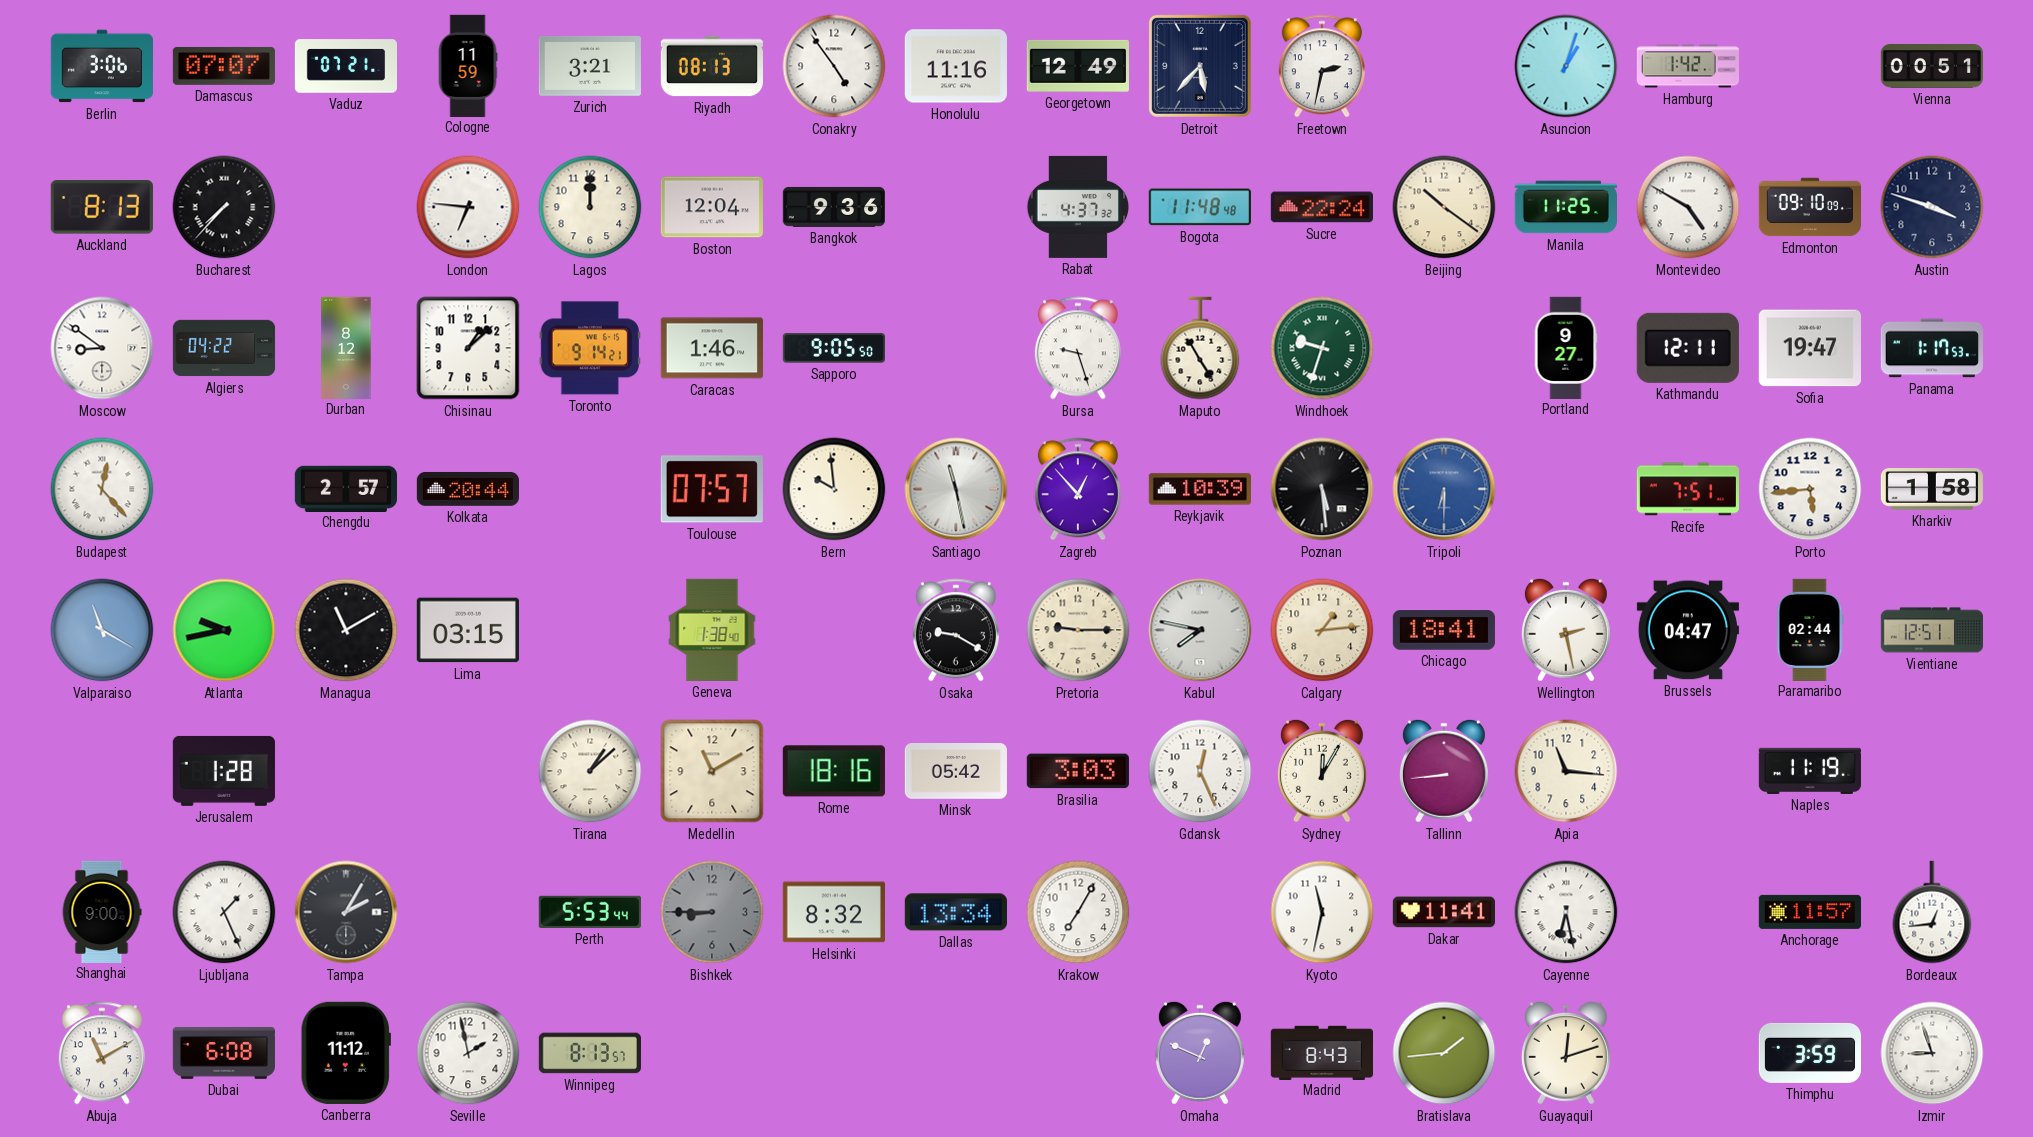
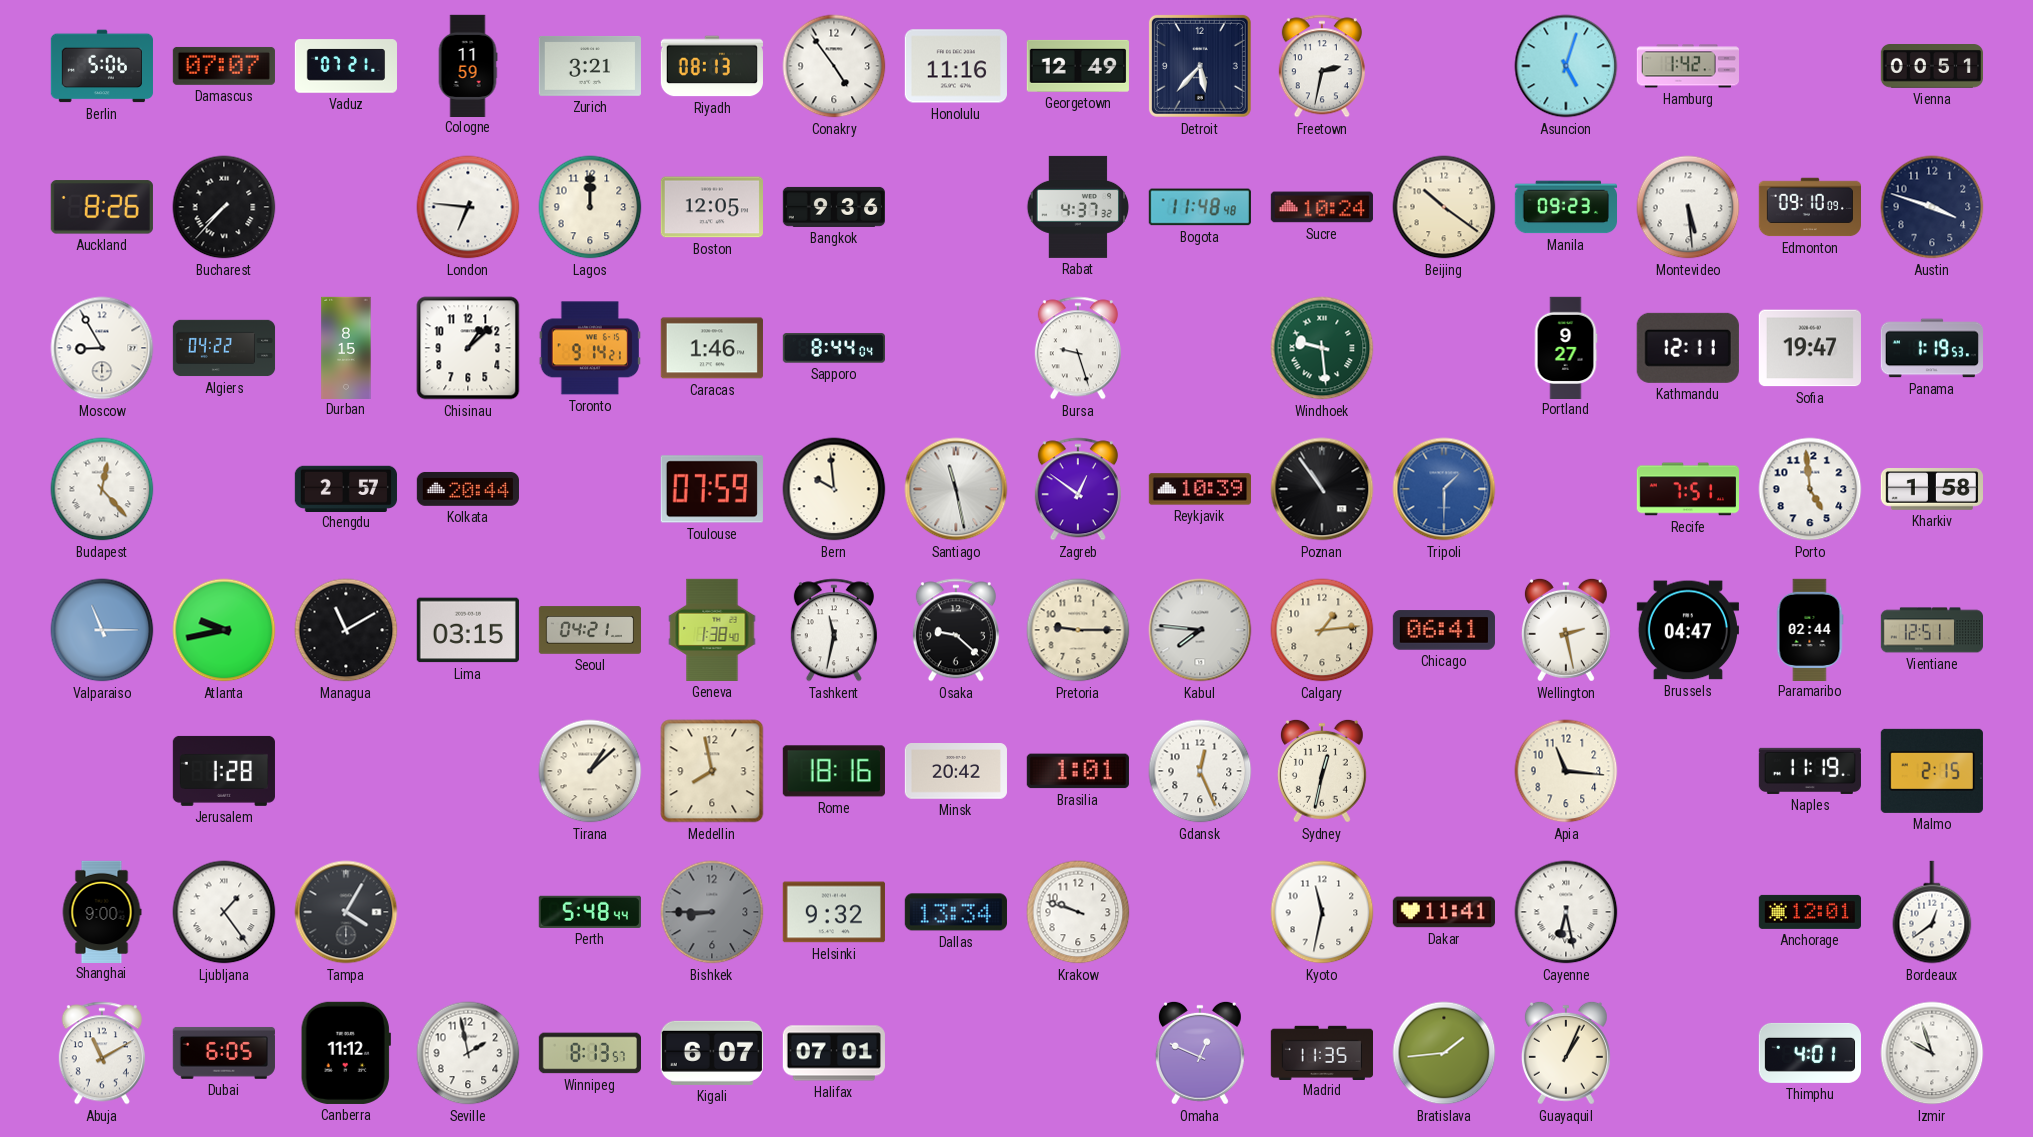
Berlin: 3:06 -> 5:06
Asuncion: 1:03 -> 5:03
Auckland: 8:13 -> 8:26
Boston: 12:04 -> 12:05
Sucre: 22:24 -> 10:24
Manila: 11:25 -> 09:23
Montevideo: 4:50 -> 5:29
Moscow: 8:51 -> 8:55
Durban: 8:12 -> 8:15
Sapporo: 9:05 -> 8:44
Maputo: 4:55 -> none
Windhoek: 9:33 -> 9:29
Panama: 1:17 -> 1:19
Toulouse: 07:57 -> 07:59
Zagreb: 12:53 -> 12:51
Poznan: 5:29 -> 10:54
Tripoli: 6:30 -> 1:30
Porto: 5:44 -> 4:59
Valparaiso: 11:20 -> 11:15
Seoul: none -> 04:21
Tashkent: none -> 11:32
Osaka: 9:20 -> 9:22
Kabul: 7:47 -> 7:46
Chicago: 18:41 -> 06:41
Medellin: 11:10 -> 7:58
Minsk: 05:42 -> 20:42
Brasilia: 3:03 -> 1:01
Sydney: 12:05 -> 12:32
Tallinn: 8:44 -> none
Malmo: none -> 2:15
Ljubljana: 1:26 -> 1:24
Tampa: 2:05 -> 4:05
Perth: 5:53 -> 5:48
Helsinki: 8:32 -> 9:32
Krakow: 7:05 -> 9:48
Anchorage: 11:57 -> 12:01
Bordeaux: 12:44 -> 12:39
Dubai: 6:08 -> 6:05
Kigali: none -> 6:07
Halifax: none -> 07:01
Madrid: 8:43 -> 11:35
Guayaquil: 12:12 -> 1:04
Thimphu: 3:59 -> 4:01
Izmir: 8:57 -> 9:57
